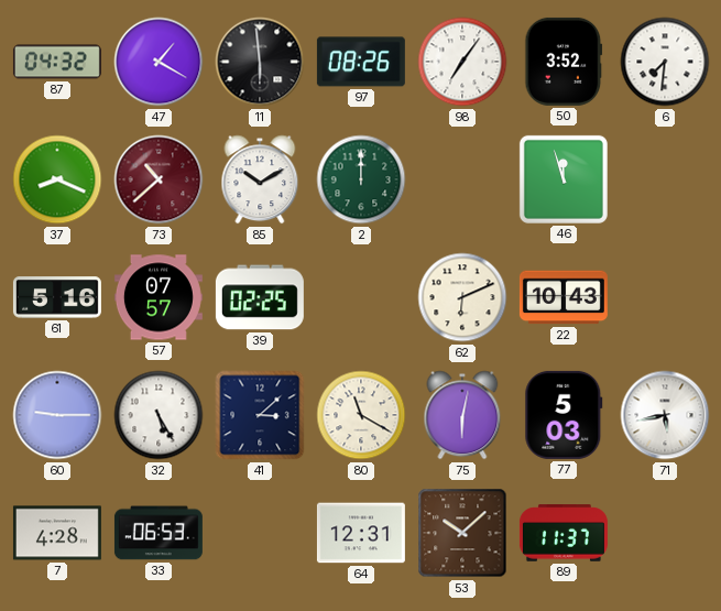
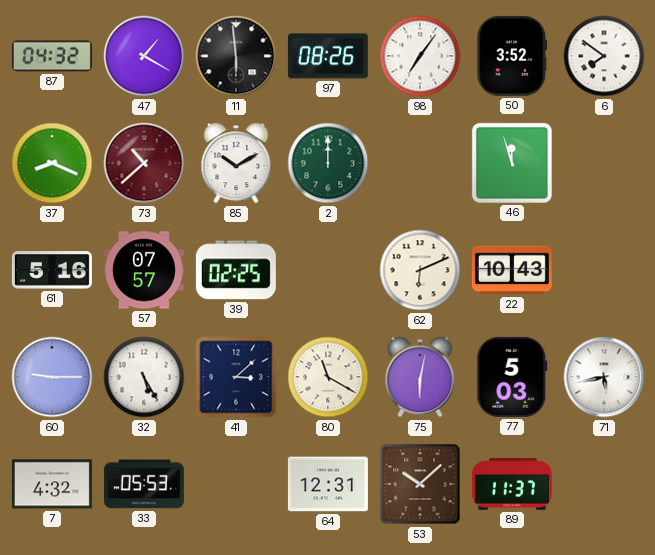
6: 7:31 -> 7:51
7: 4:28 -> 4:32
33: 06:53 -> 05:53
